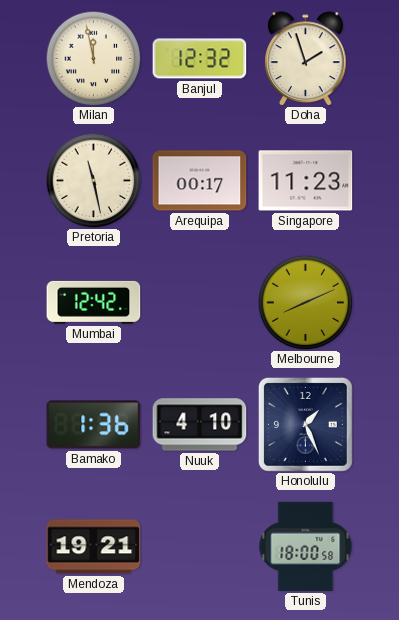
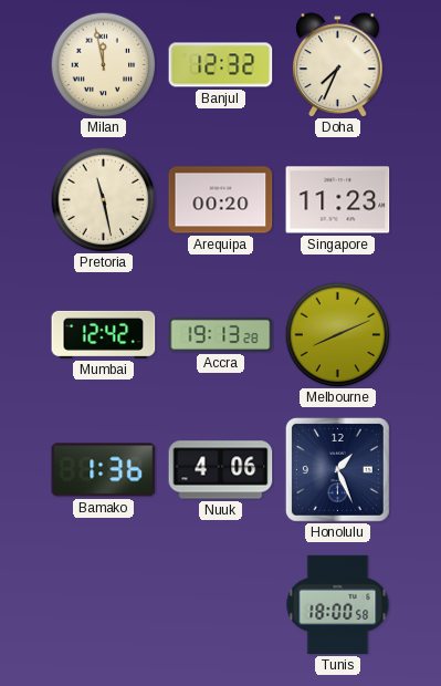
Doha: 1:57 -> 7:34
Arequipa: 00:17 -> 00:20
Accra: none -> 19:13
Nuuk: 4:10 -> 4:06
Mendoza: 19:21 -> none
